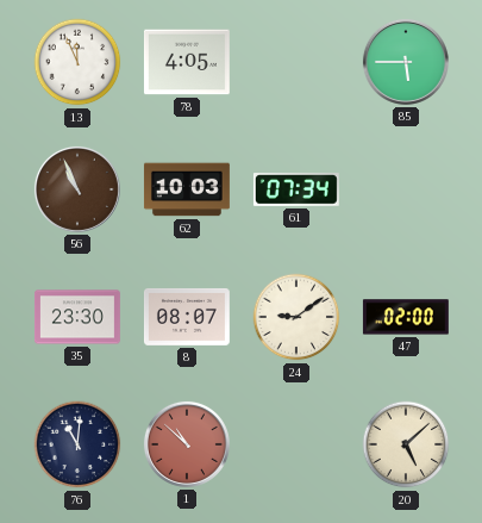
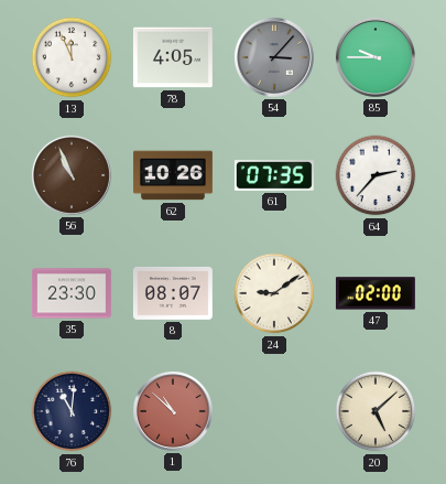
54: none -> 3:07
85: 5:45 -> 9:45
62: 10:03 -> 10:26
61: 07:34 -> 07:35
64: none -> 2:37
